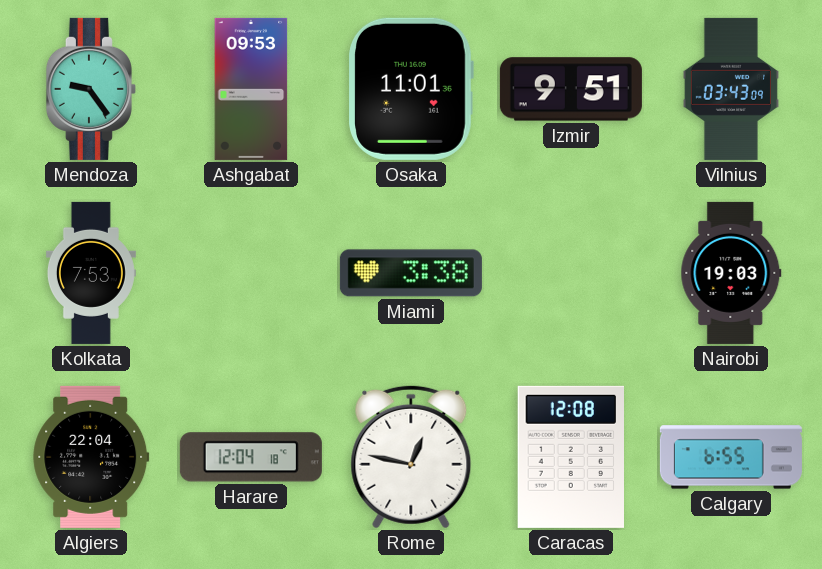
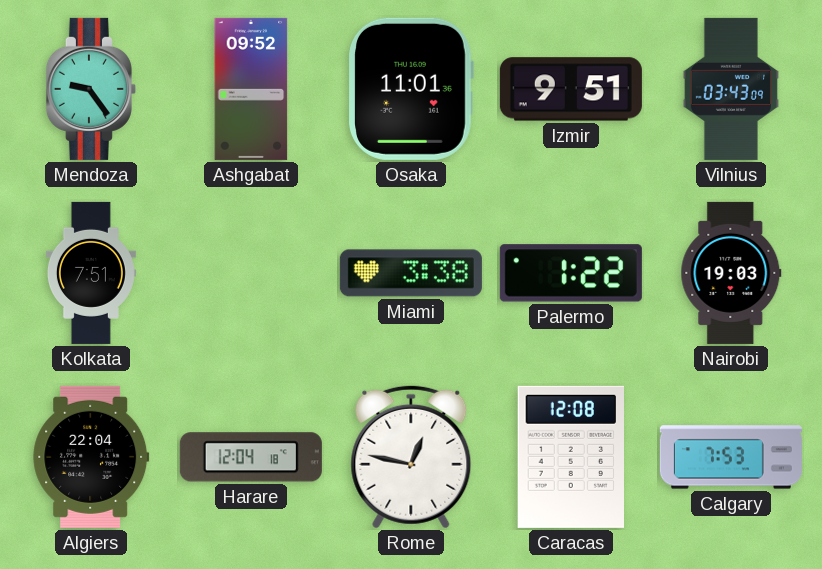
Ashgabat: 09:53 -> 09:52
Kolkata: 7:53 -> 7:51
Palermo: none -> 1:22
Calgary: 6:55 -> 7:53
